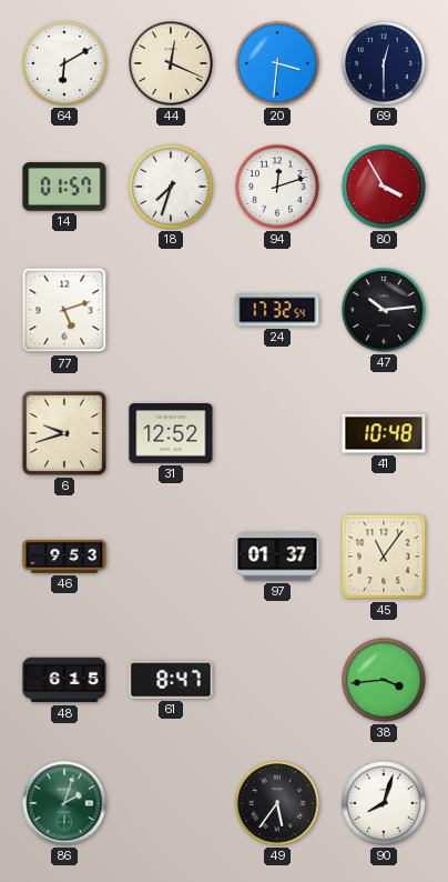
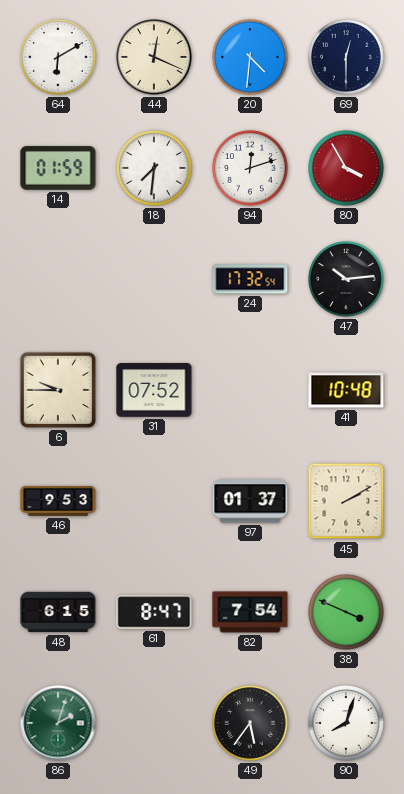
20: 3:31 -> 4:31
14: 01:57 -> 01:59
18: 7:33 -> 7:31
77: 5:12 -> none
6: 9:42 -> 9:45
31: 12:52 -> 07:52
45: 11:06 -> 2:10
82: none -> 7:54
38: 3:44 -> 3:49
